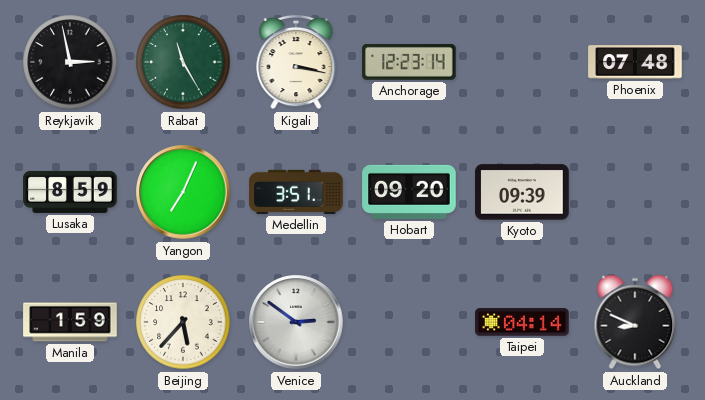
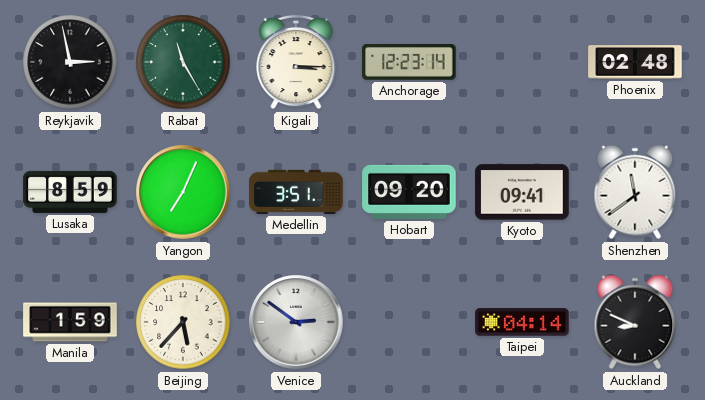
Kigali: 3:17 -> 3:15
Phoenix: 07:48 -> 02:48
Kyoto: 09:39 -> 09:41
Shenzhen: none -> 11:39
